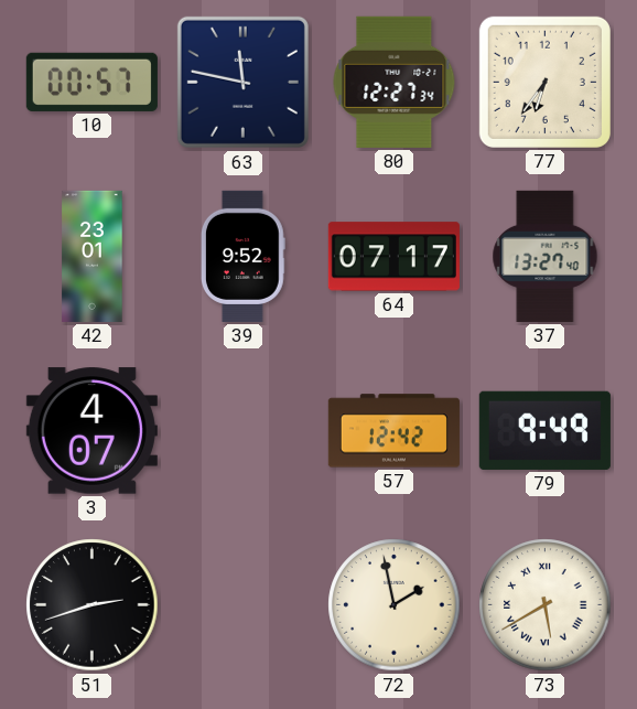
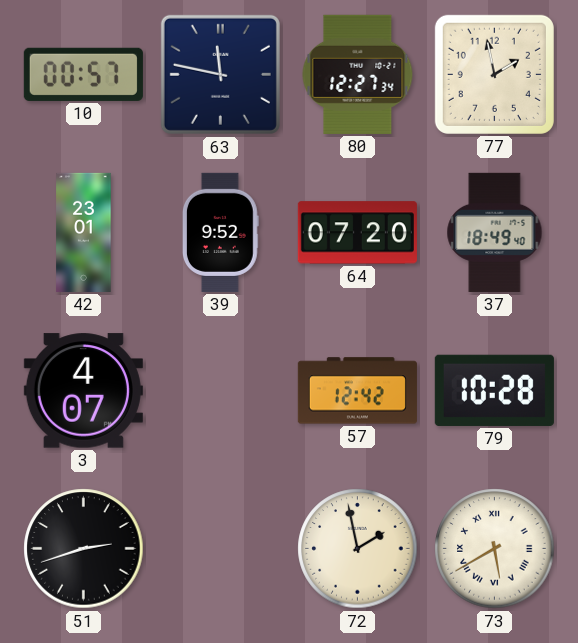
77: 6:36 -> 1:58
64: 07:17 -> 07:20
37: 13:27 -> 18:49
79: 9:49 -> 10:28
